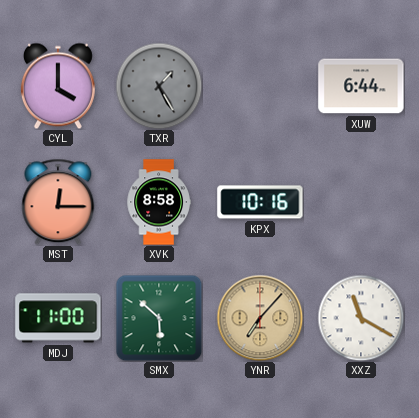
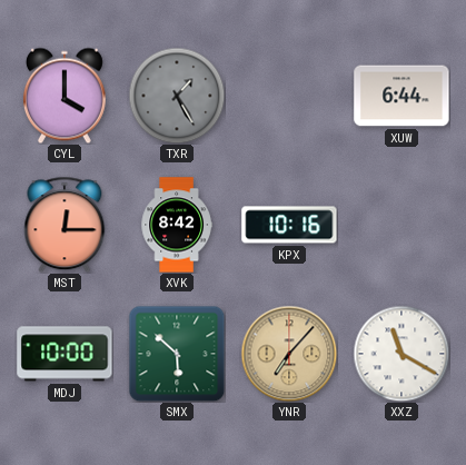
XVK: 8:58 -> 8:42
MDJ: 11:00 -> 10:00
